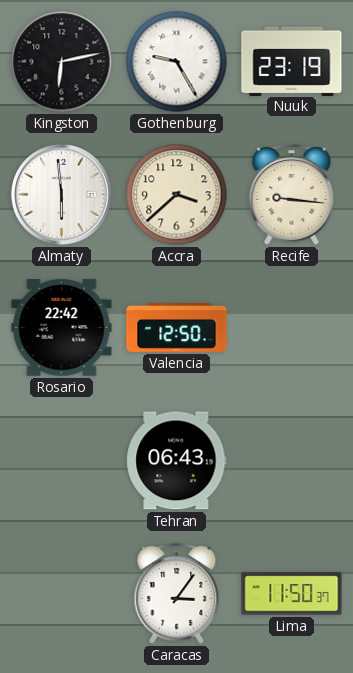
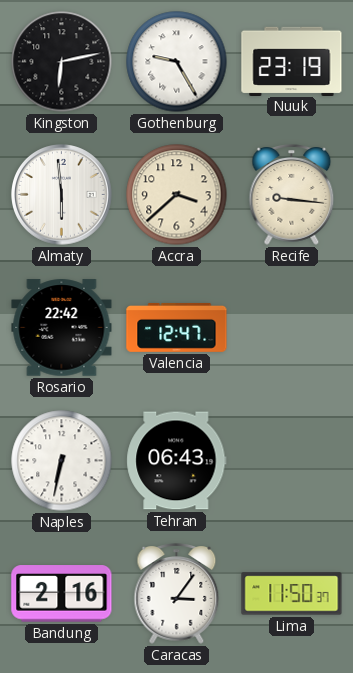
Valencia: 12:50 -> 12:47
Naples: none -> 6:32
Bandung: none -> 2:16
